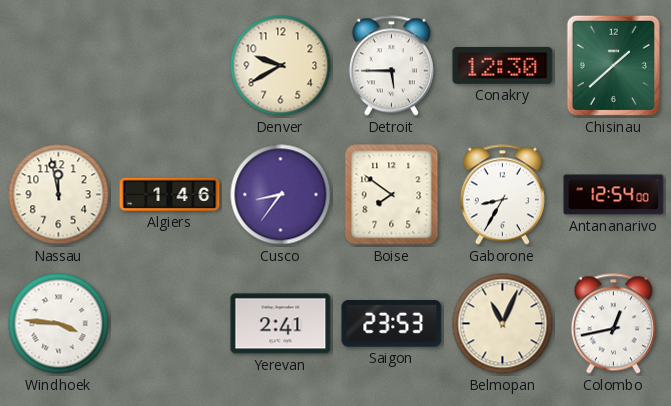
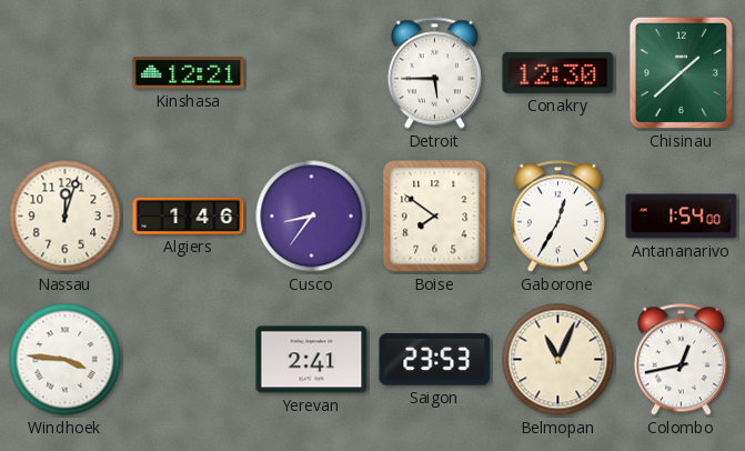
Kinshasa: none -> 12:21
Denver: 9:40 -> none
Nassau: 11:58 -> 12:03
Gaborone: 8:35 -> 12:35
Antananarivo: 12:54 -> 1:54
